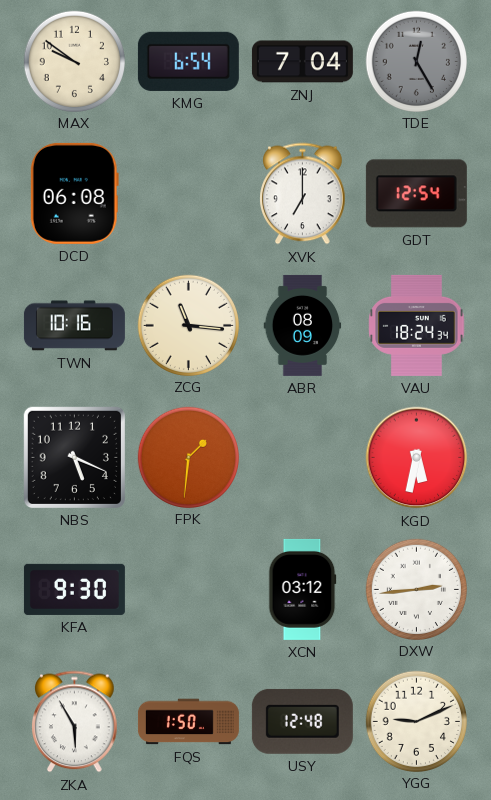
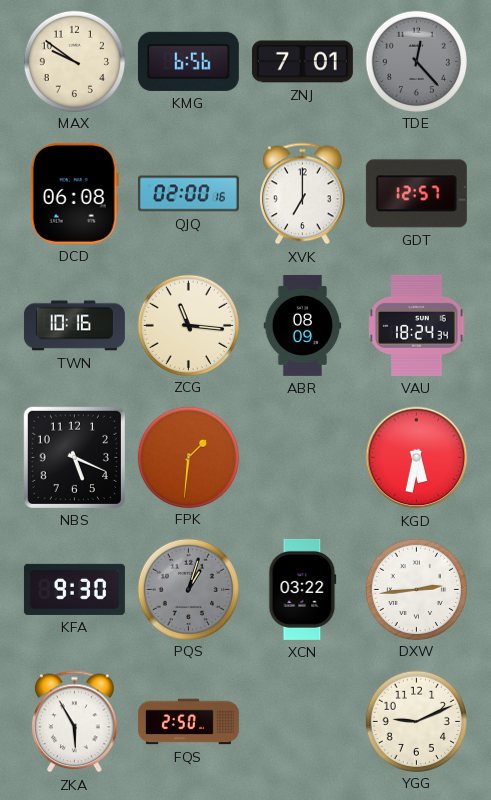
KMG: 6:54 -> 6:56
ZNJ: 7:04 -> 7:01
TDE: 12:25 -> 12:23
QJQ: none -> 02:00
GDT: 12:54 -> 12:57
PQS: none -> 1:03
XCN: 03:12 -> 03:22
FQS: 1:50 -> 2:50
USY: 12:48 -> none
